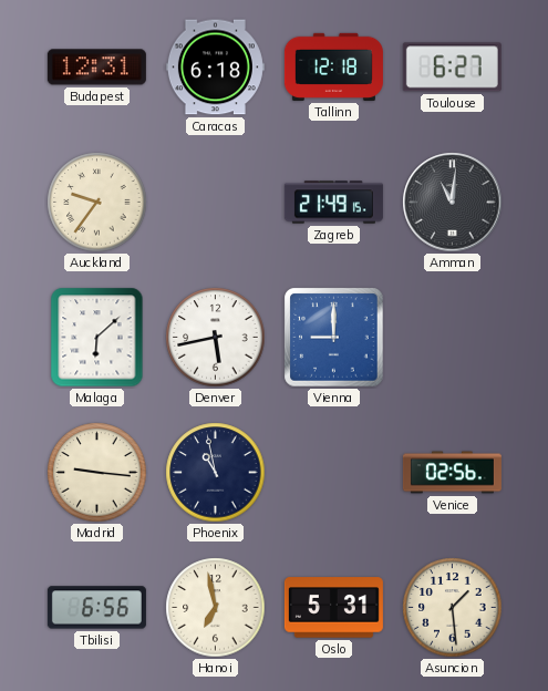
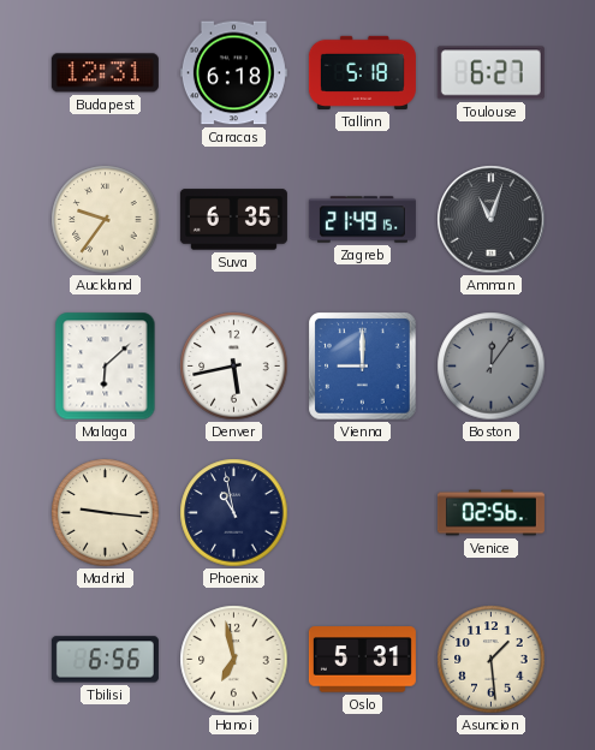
Tallinn: 12:18 -> 5:18
Suva: none -> 6:35
Amman: 11:01 -> 11:03
Boston: none -> 12:06
